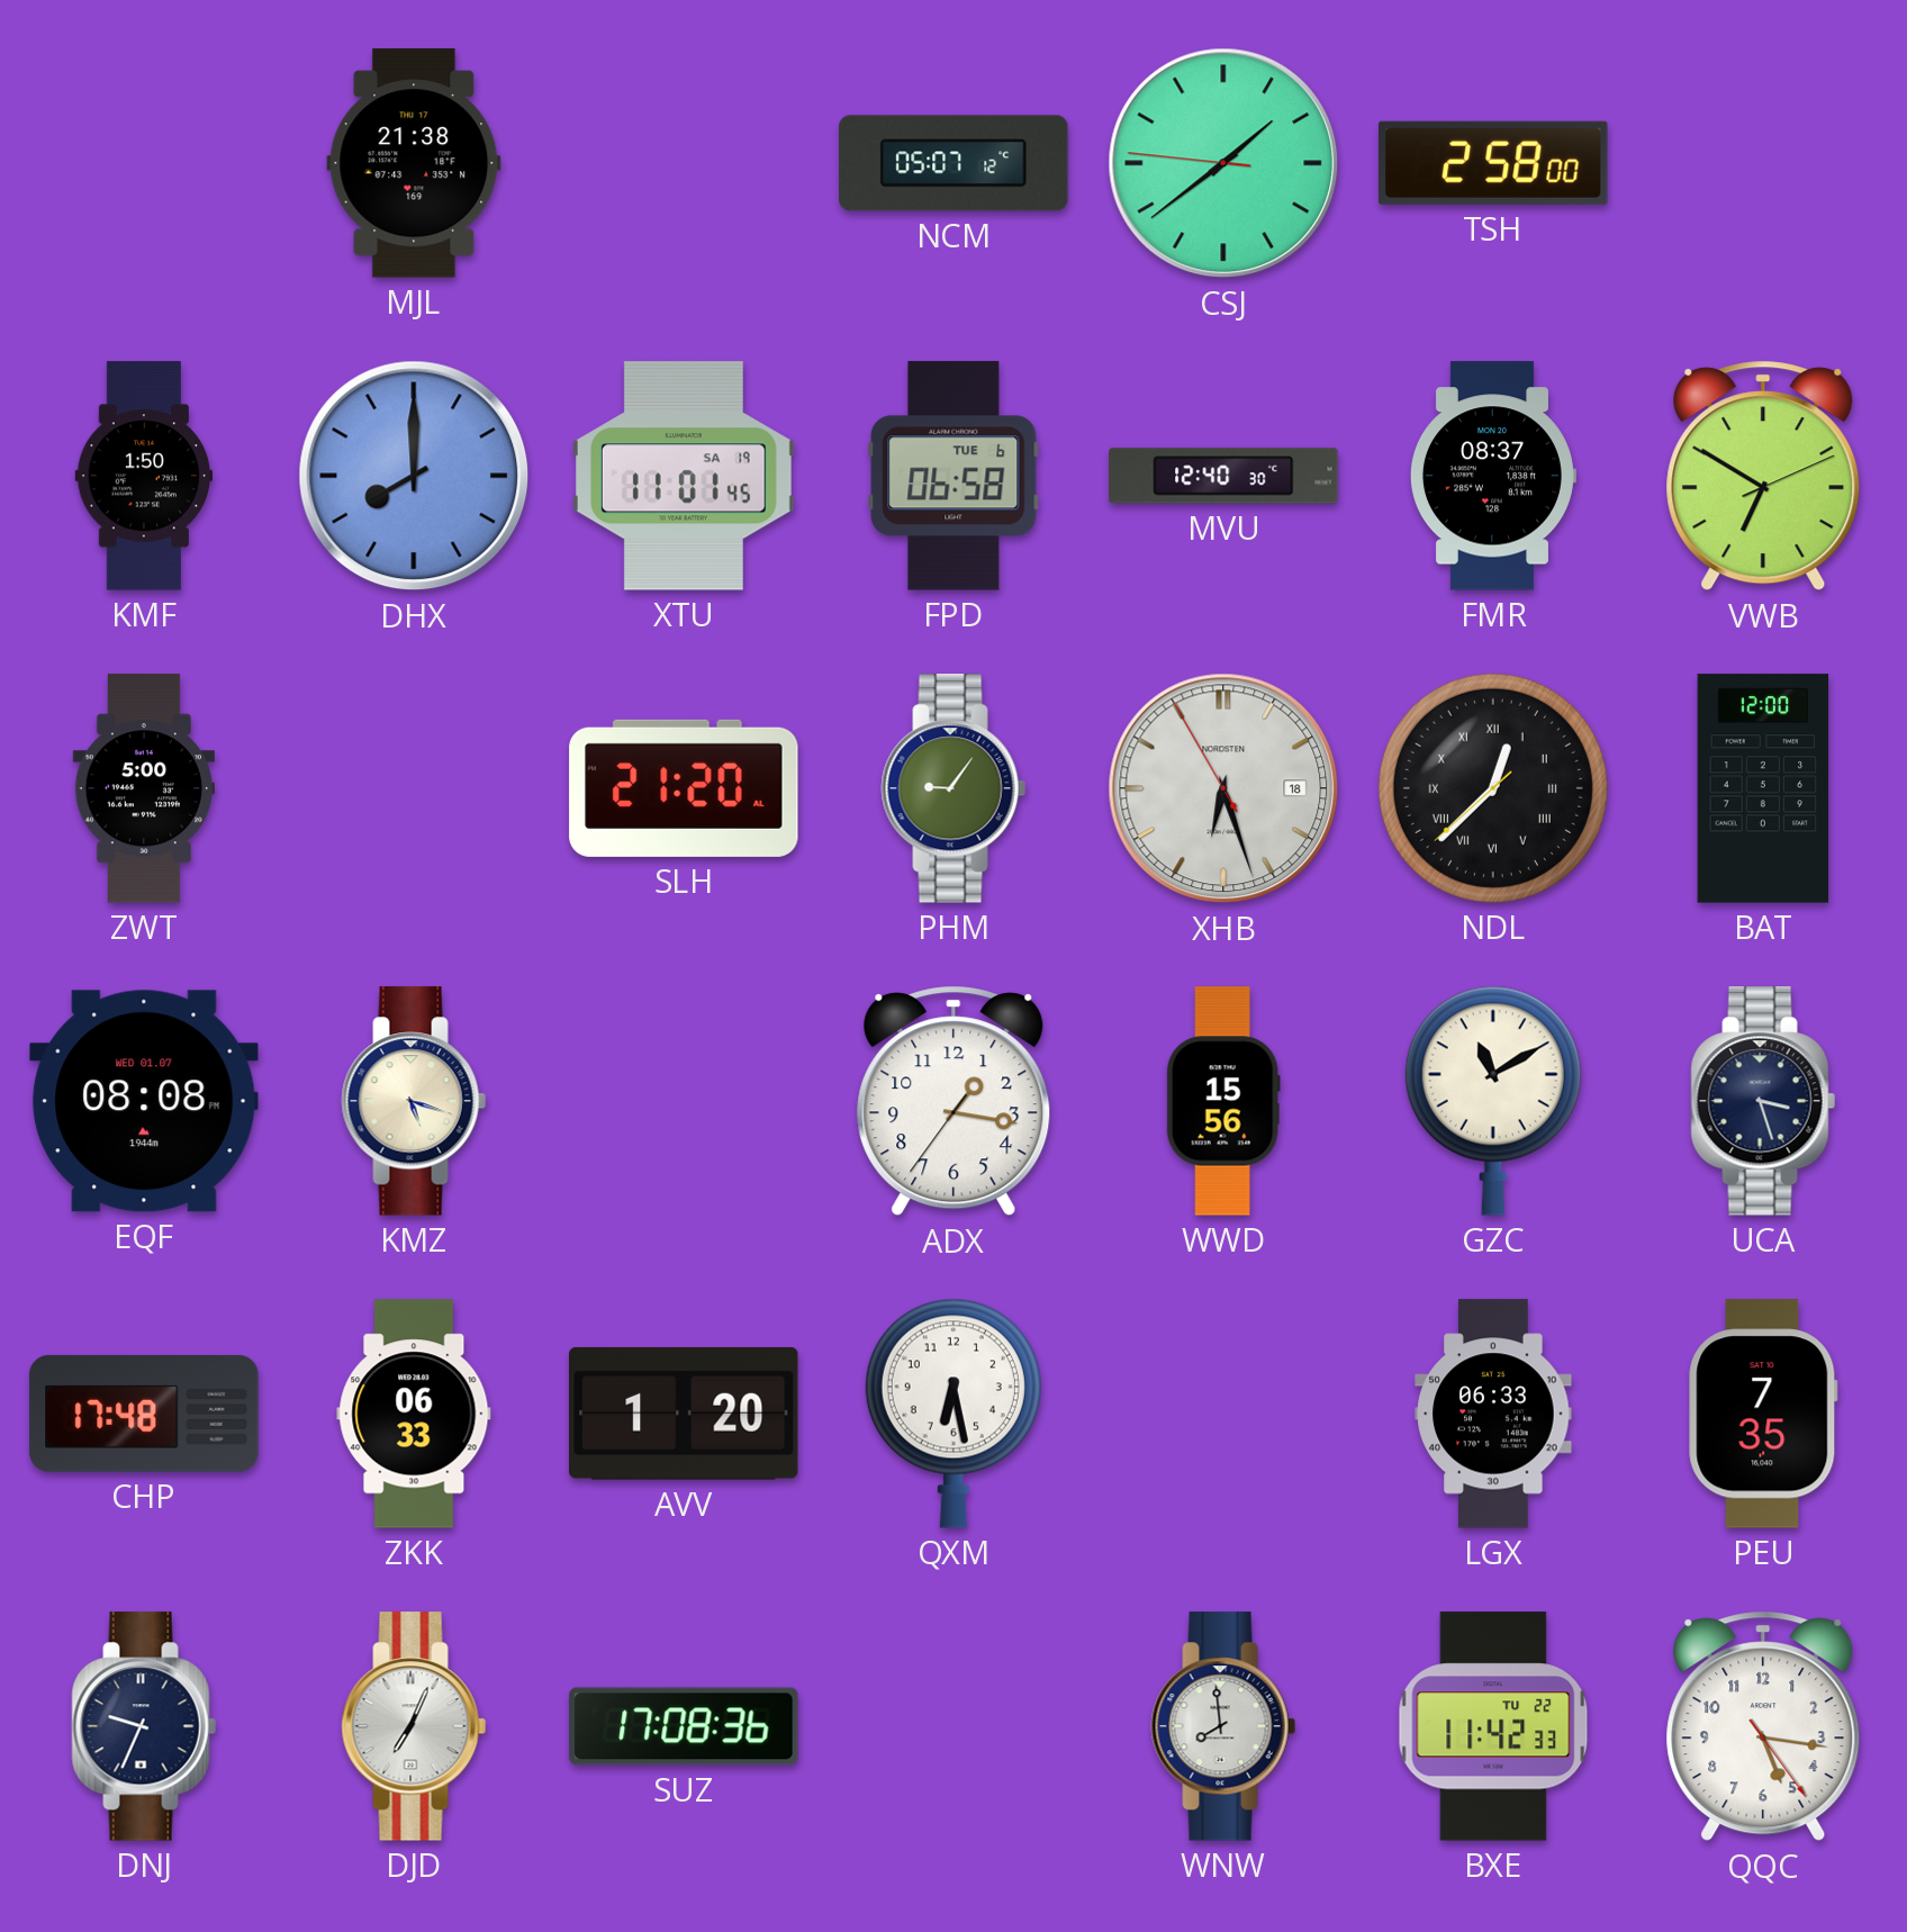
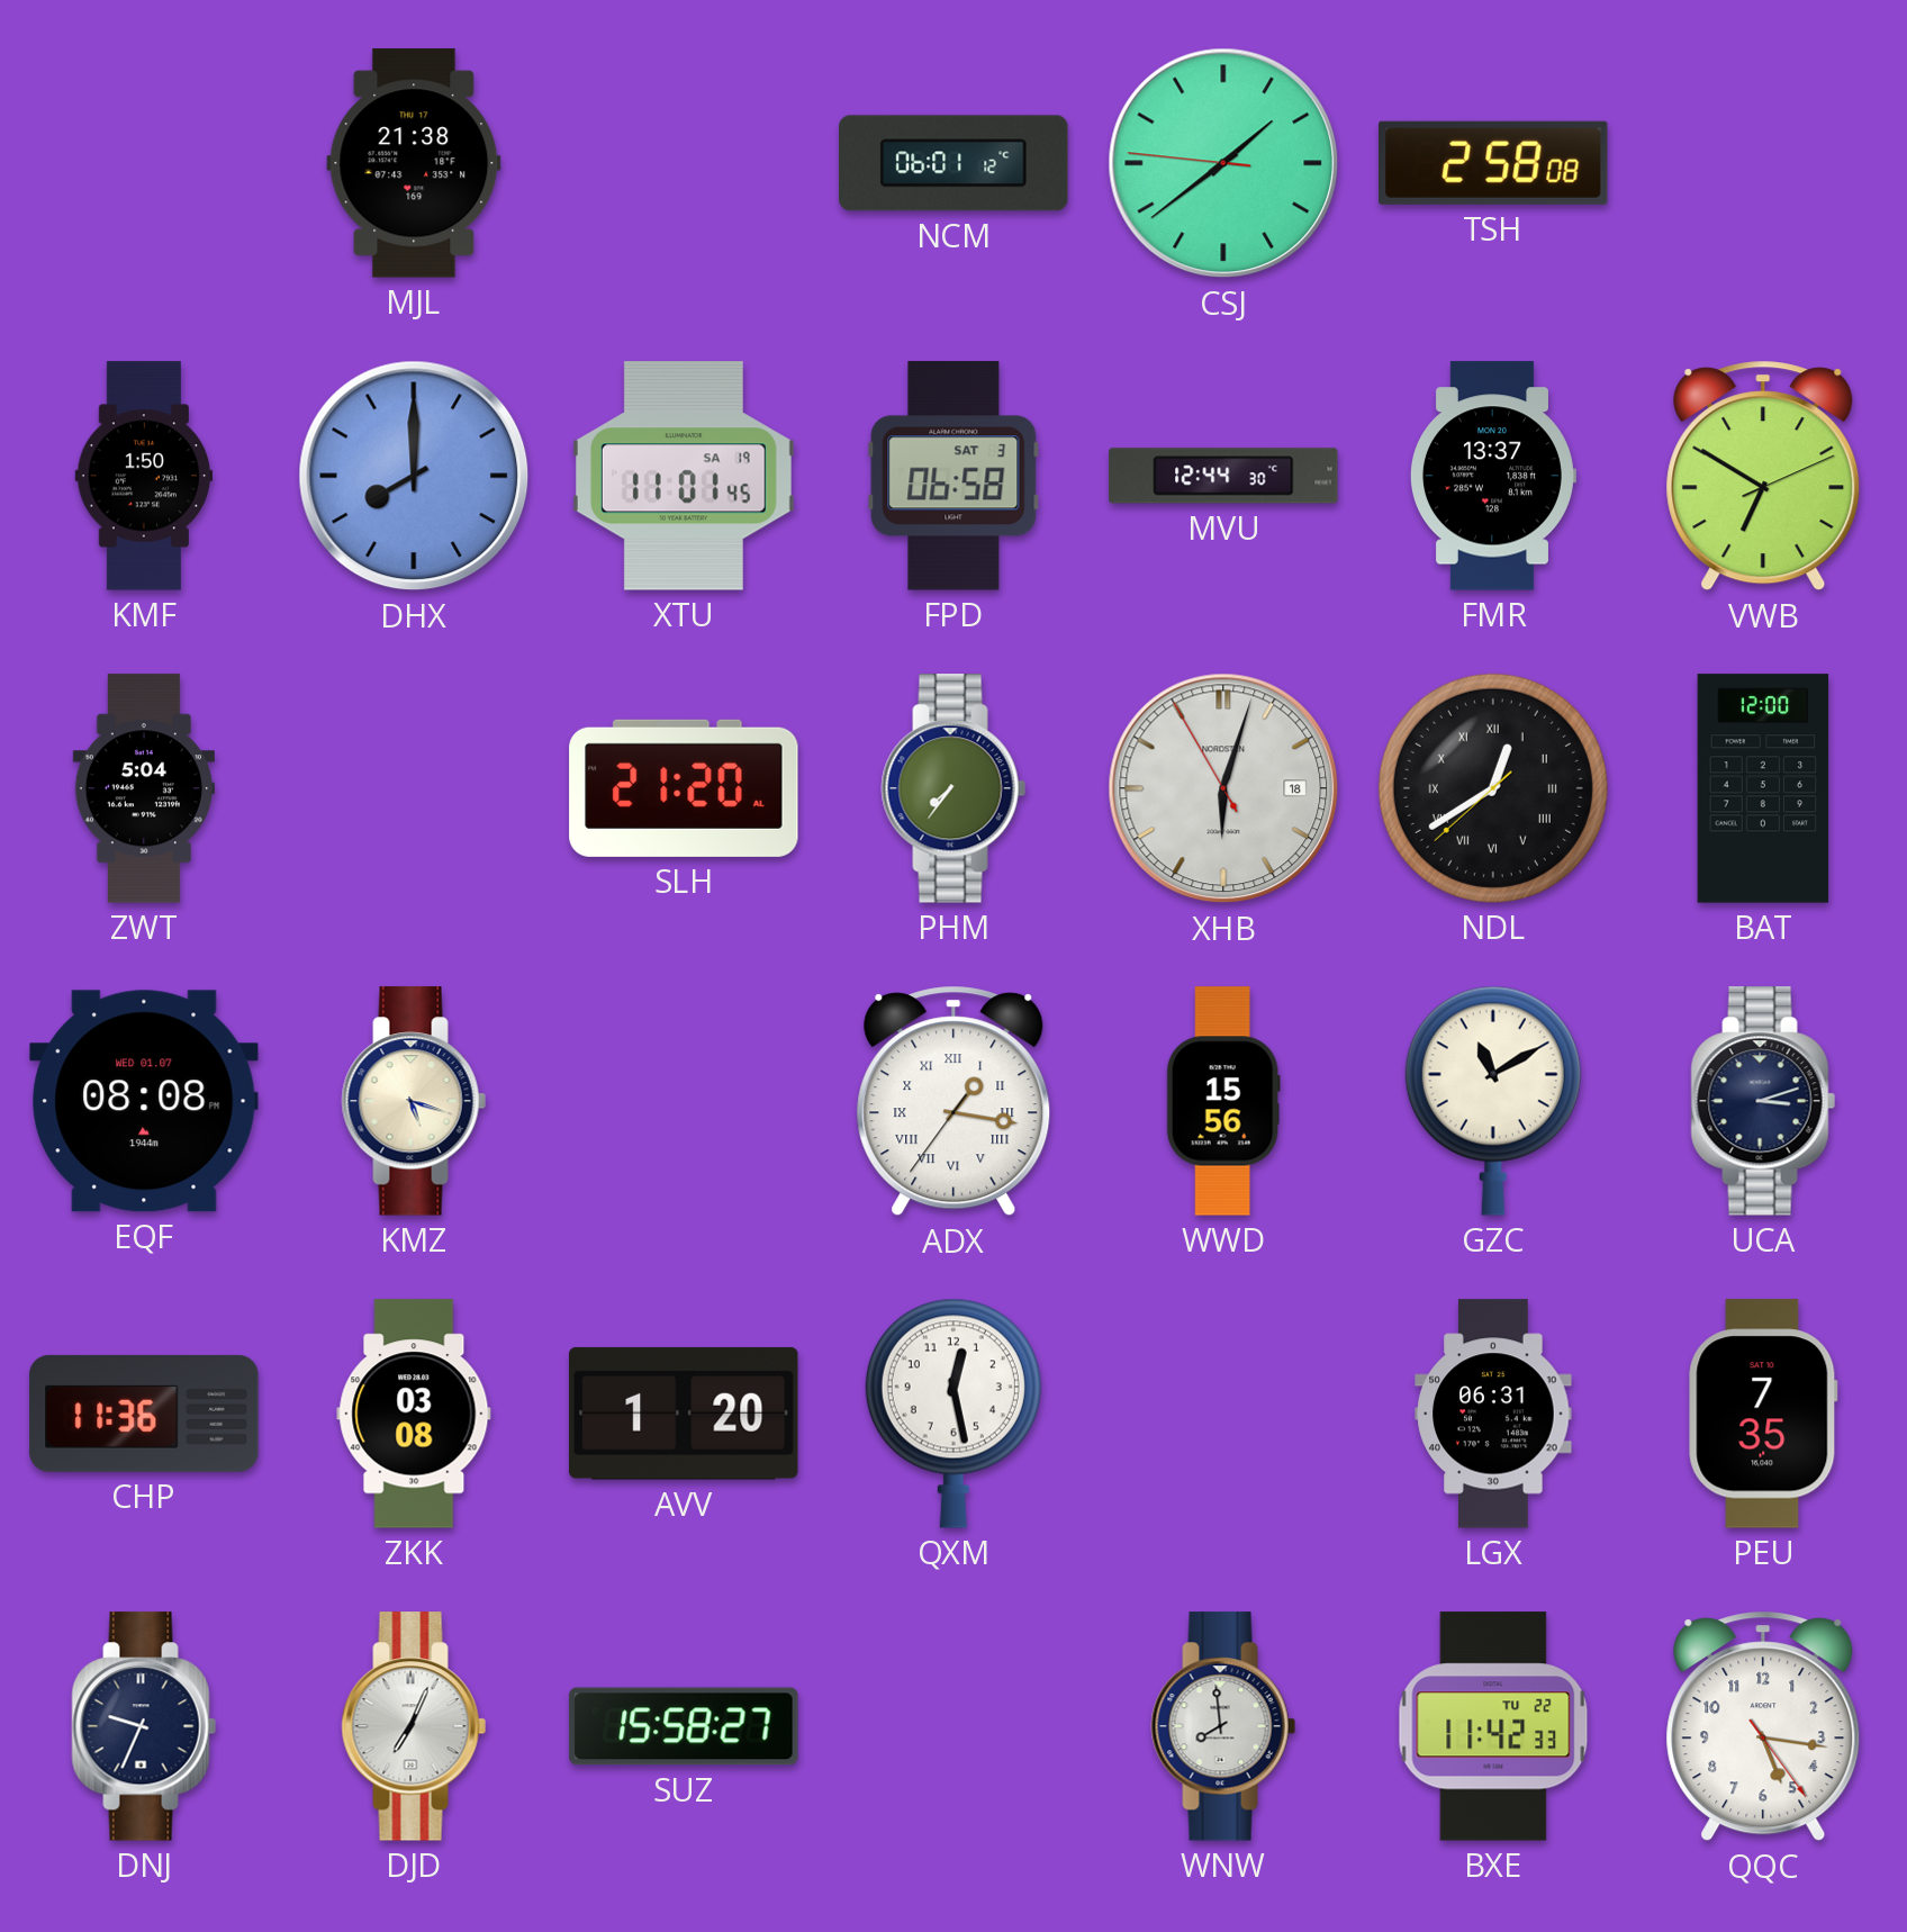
NCM: 05:07 -> 06:01
TSH: 2:58:00 -> 2:58:08
FPD date: TUE 6 -> SAT 3
MVU: 12:40 -> 12:44
FMR: 08:37 -> 13:37
ZWT: 5:00 -> 5:04
PHM: 9:06 -> 7:36
XHB: 6:26 -> 6:02
NDL: 12:37 -> 12:39
ADX numerals: Arabic -> Roman
UCA: 3:27 -> 3:12
CHP: 17:48 -> 11:36
ZKK: 06:33 -> 03:08
QXM: 6:28 -> 12:28
LGX: 06:33 -> 06:31
SUZ: 17:08 -> 15:58
